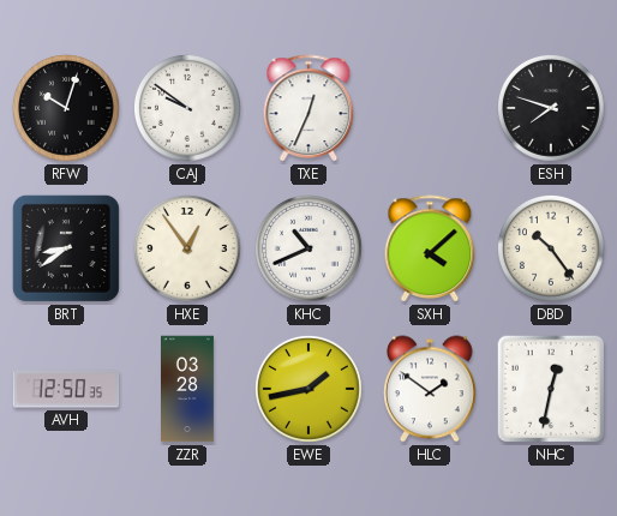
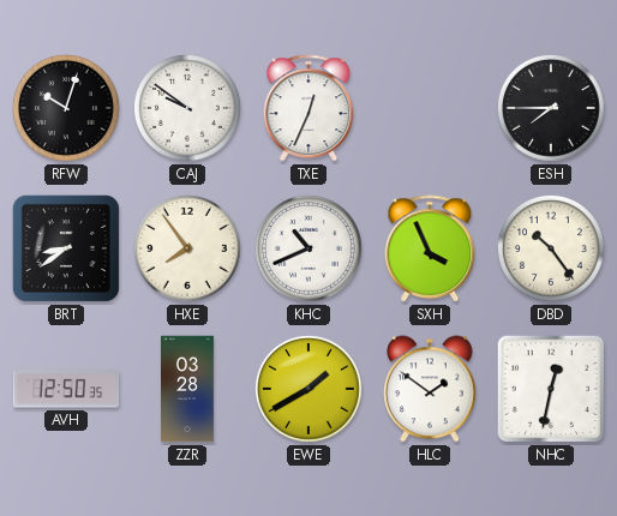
ESH: 7:48 -> 7:45
HXE: 12:54 -> 7:54
SXH: 4:08 -> 3:56
EWE: 1:43 -> 1:40
